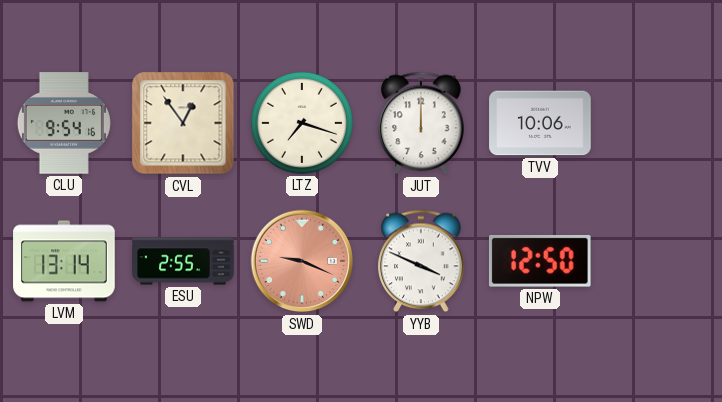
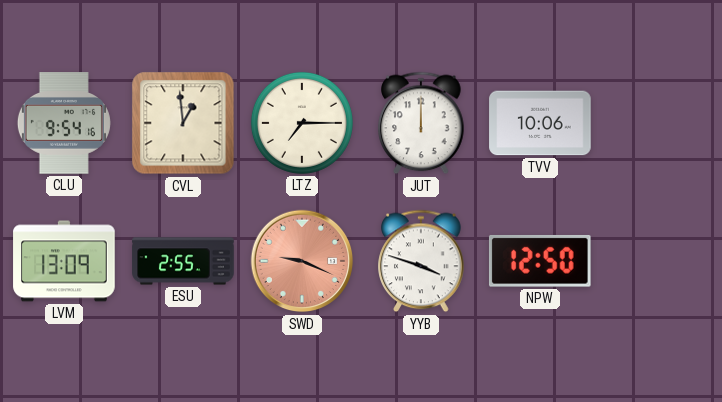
CVL: 12:54 -> 12:59
LTZ: 7:18 -> 7:15
LVM: 13:14 -> 13:09
YYB: 3:49 -> 3:48
